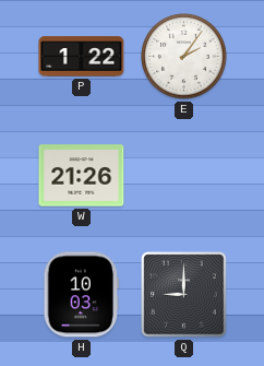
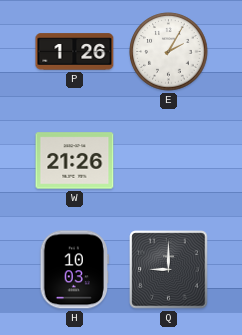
P: 1:22 -> 1:26
E: 2:06 -> 2:05
